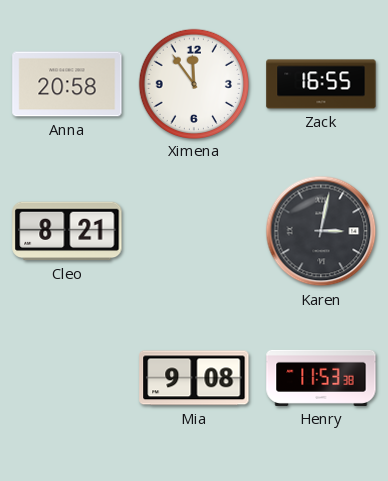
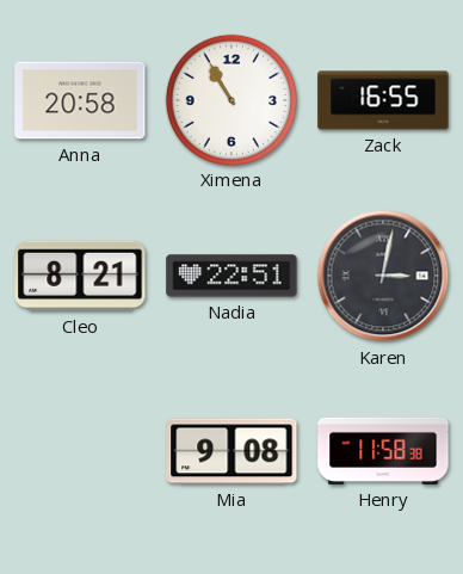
Ximena: 11:54 -> 10:55
Nadia: none -> 22:51
Henry: 11:53 -> 11:58
